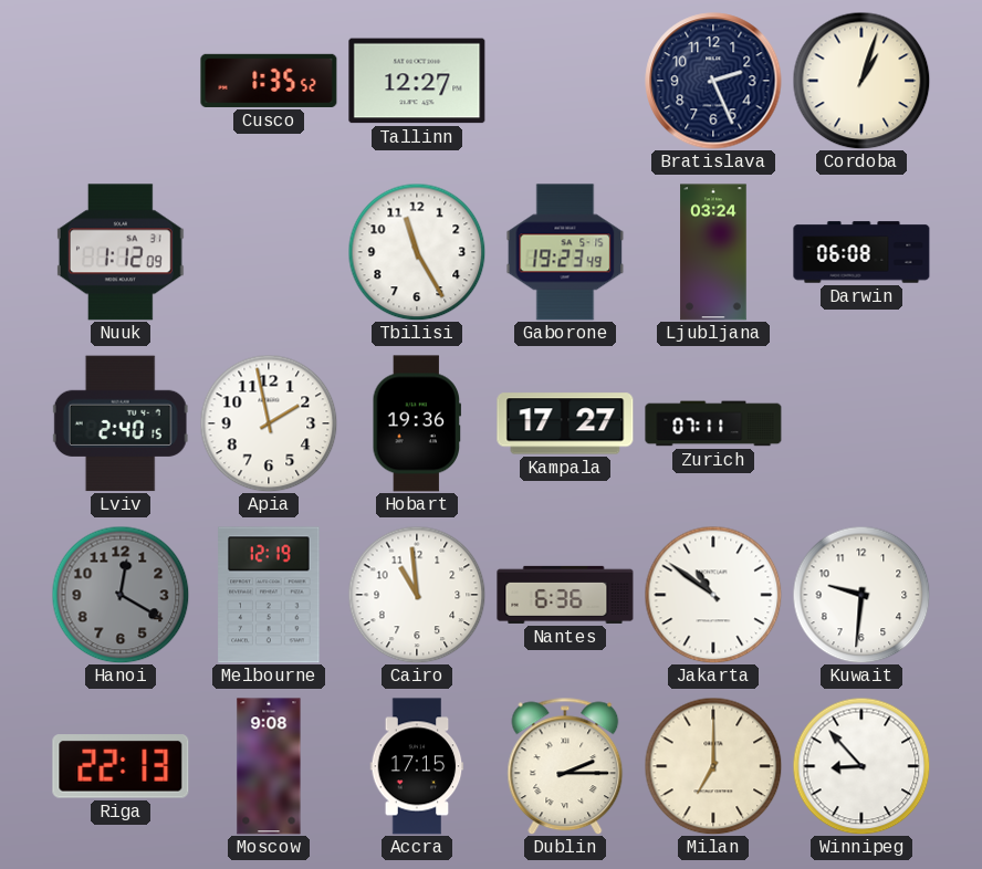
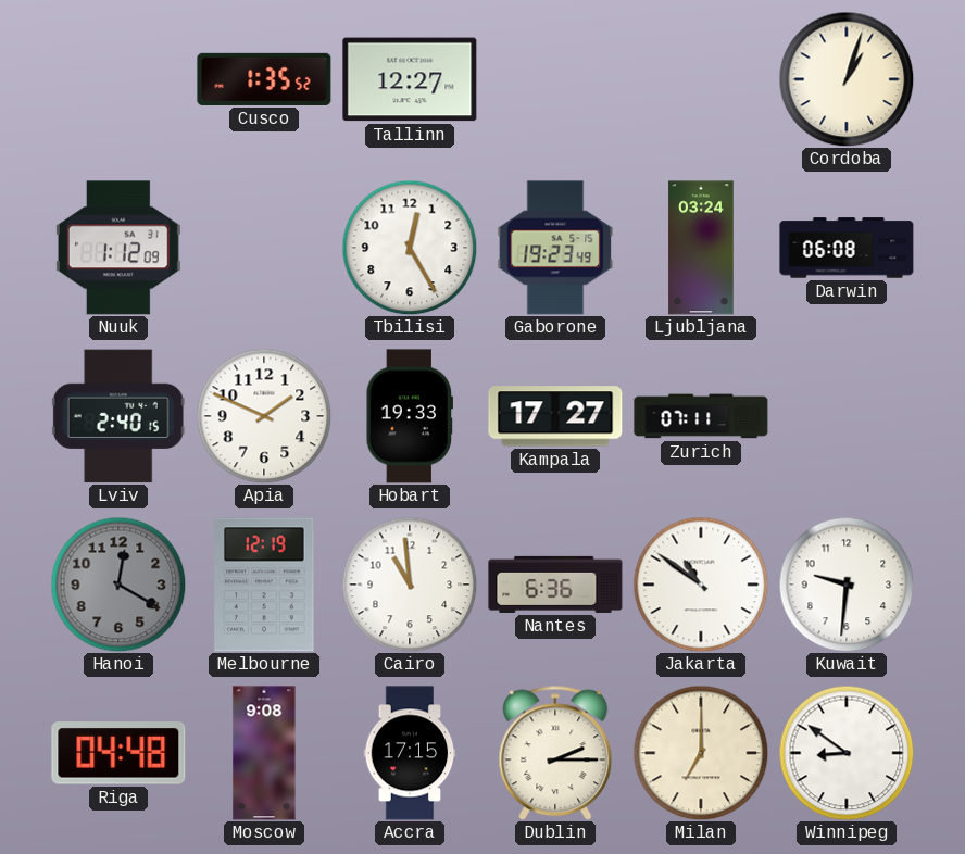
Bratislava: 2:26 -> none
Tbilisi: 11:25 -> 12:25
Apia: 1:58 -> 1:49
Hobart: 19:36 -> 19:33
Riga: 22:13 -> 04:48
Winnipeg: 8:53 -> 8:51
